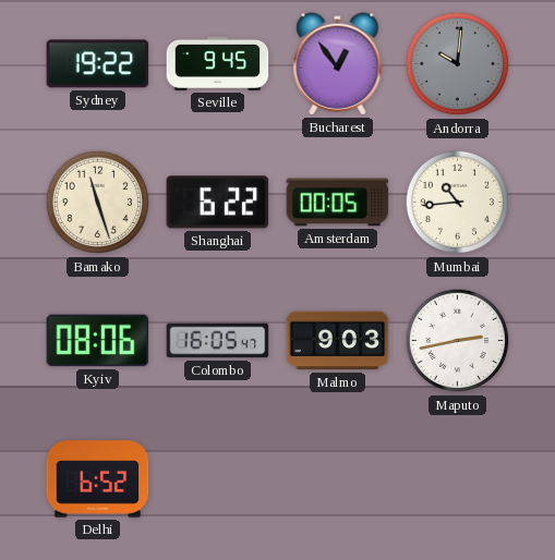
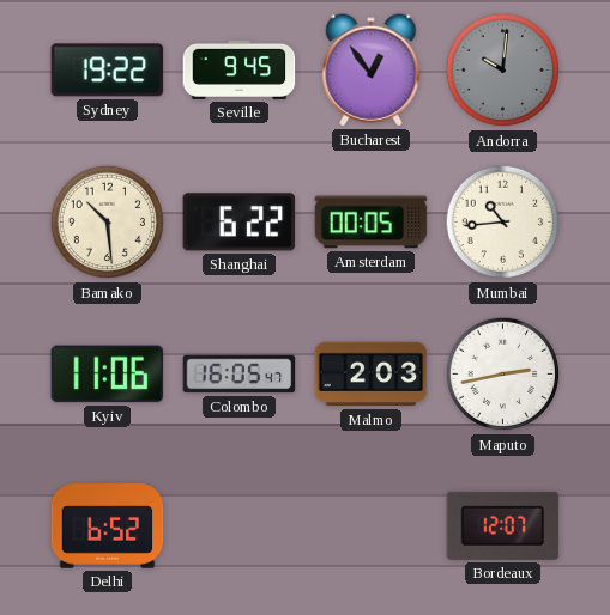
Bamako: 11:27 -> 10:29
Kyiv: 08:06 -> 11:06
Malmo: 9:03 -> 2:03
Bordeaux: none -> 12:07
